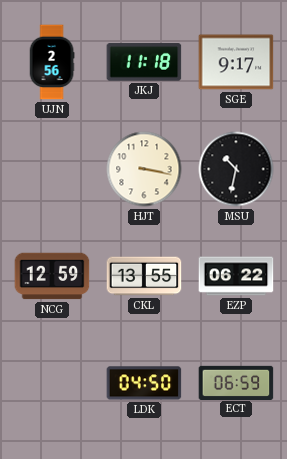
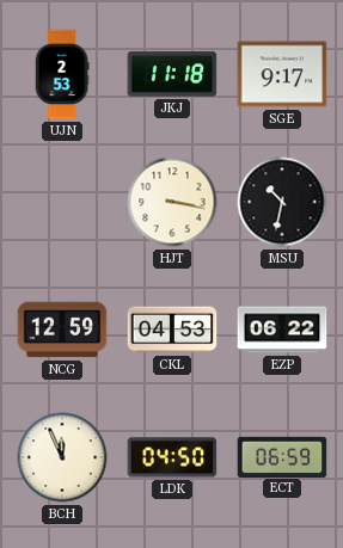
UJN: 2:56 -> 2:53
CKL: 13:55 -> 04:53
BCH: none -> 11:56
